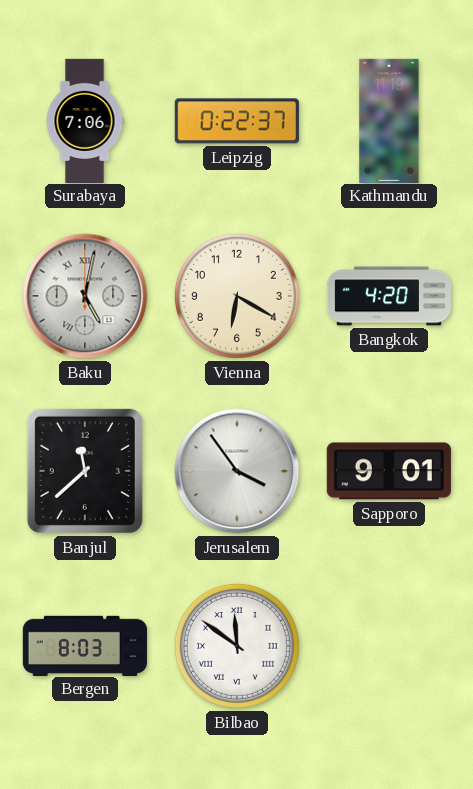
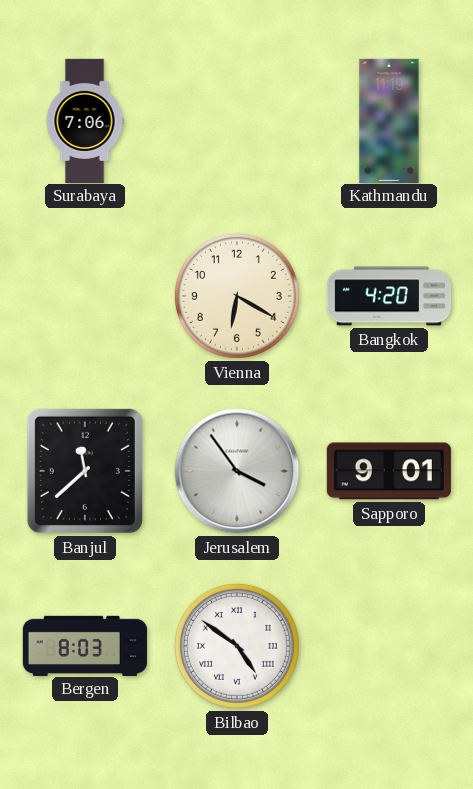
Leipzig: 0:22 -> none
Baku: 5:02 -> none
Bilbao: 11:51 -> 4:51
